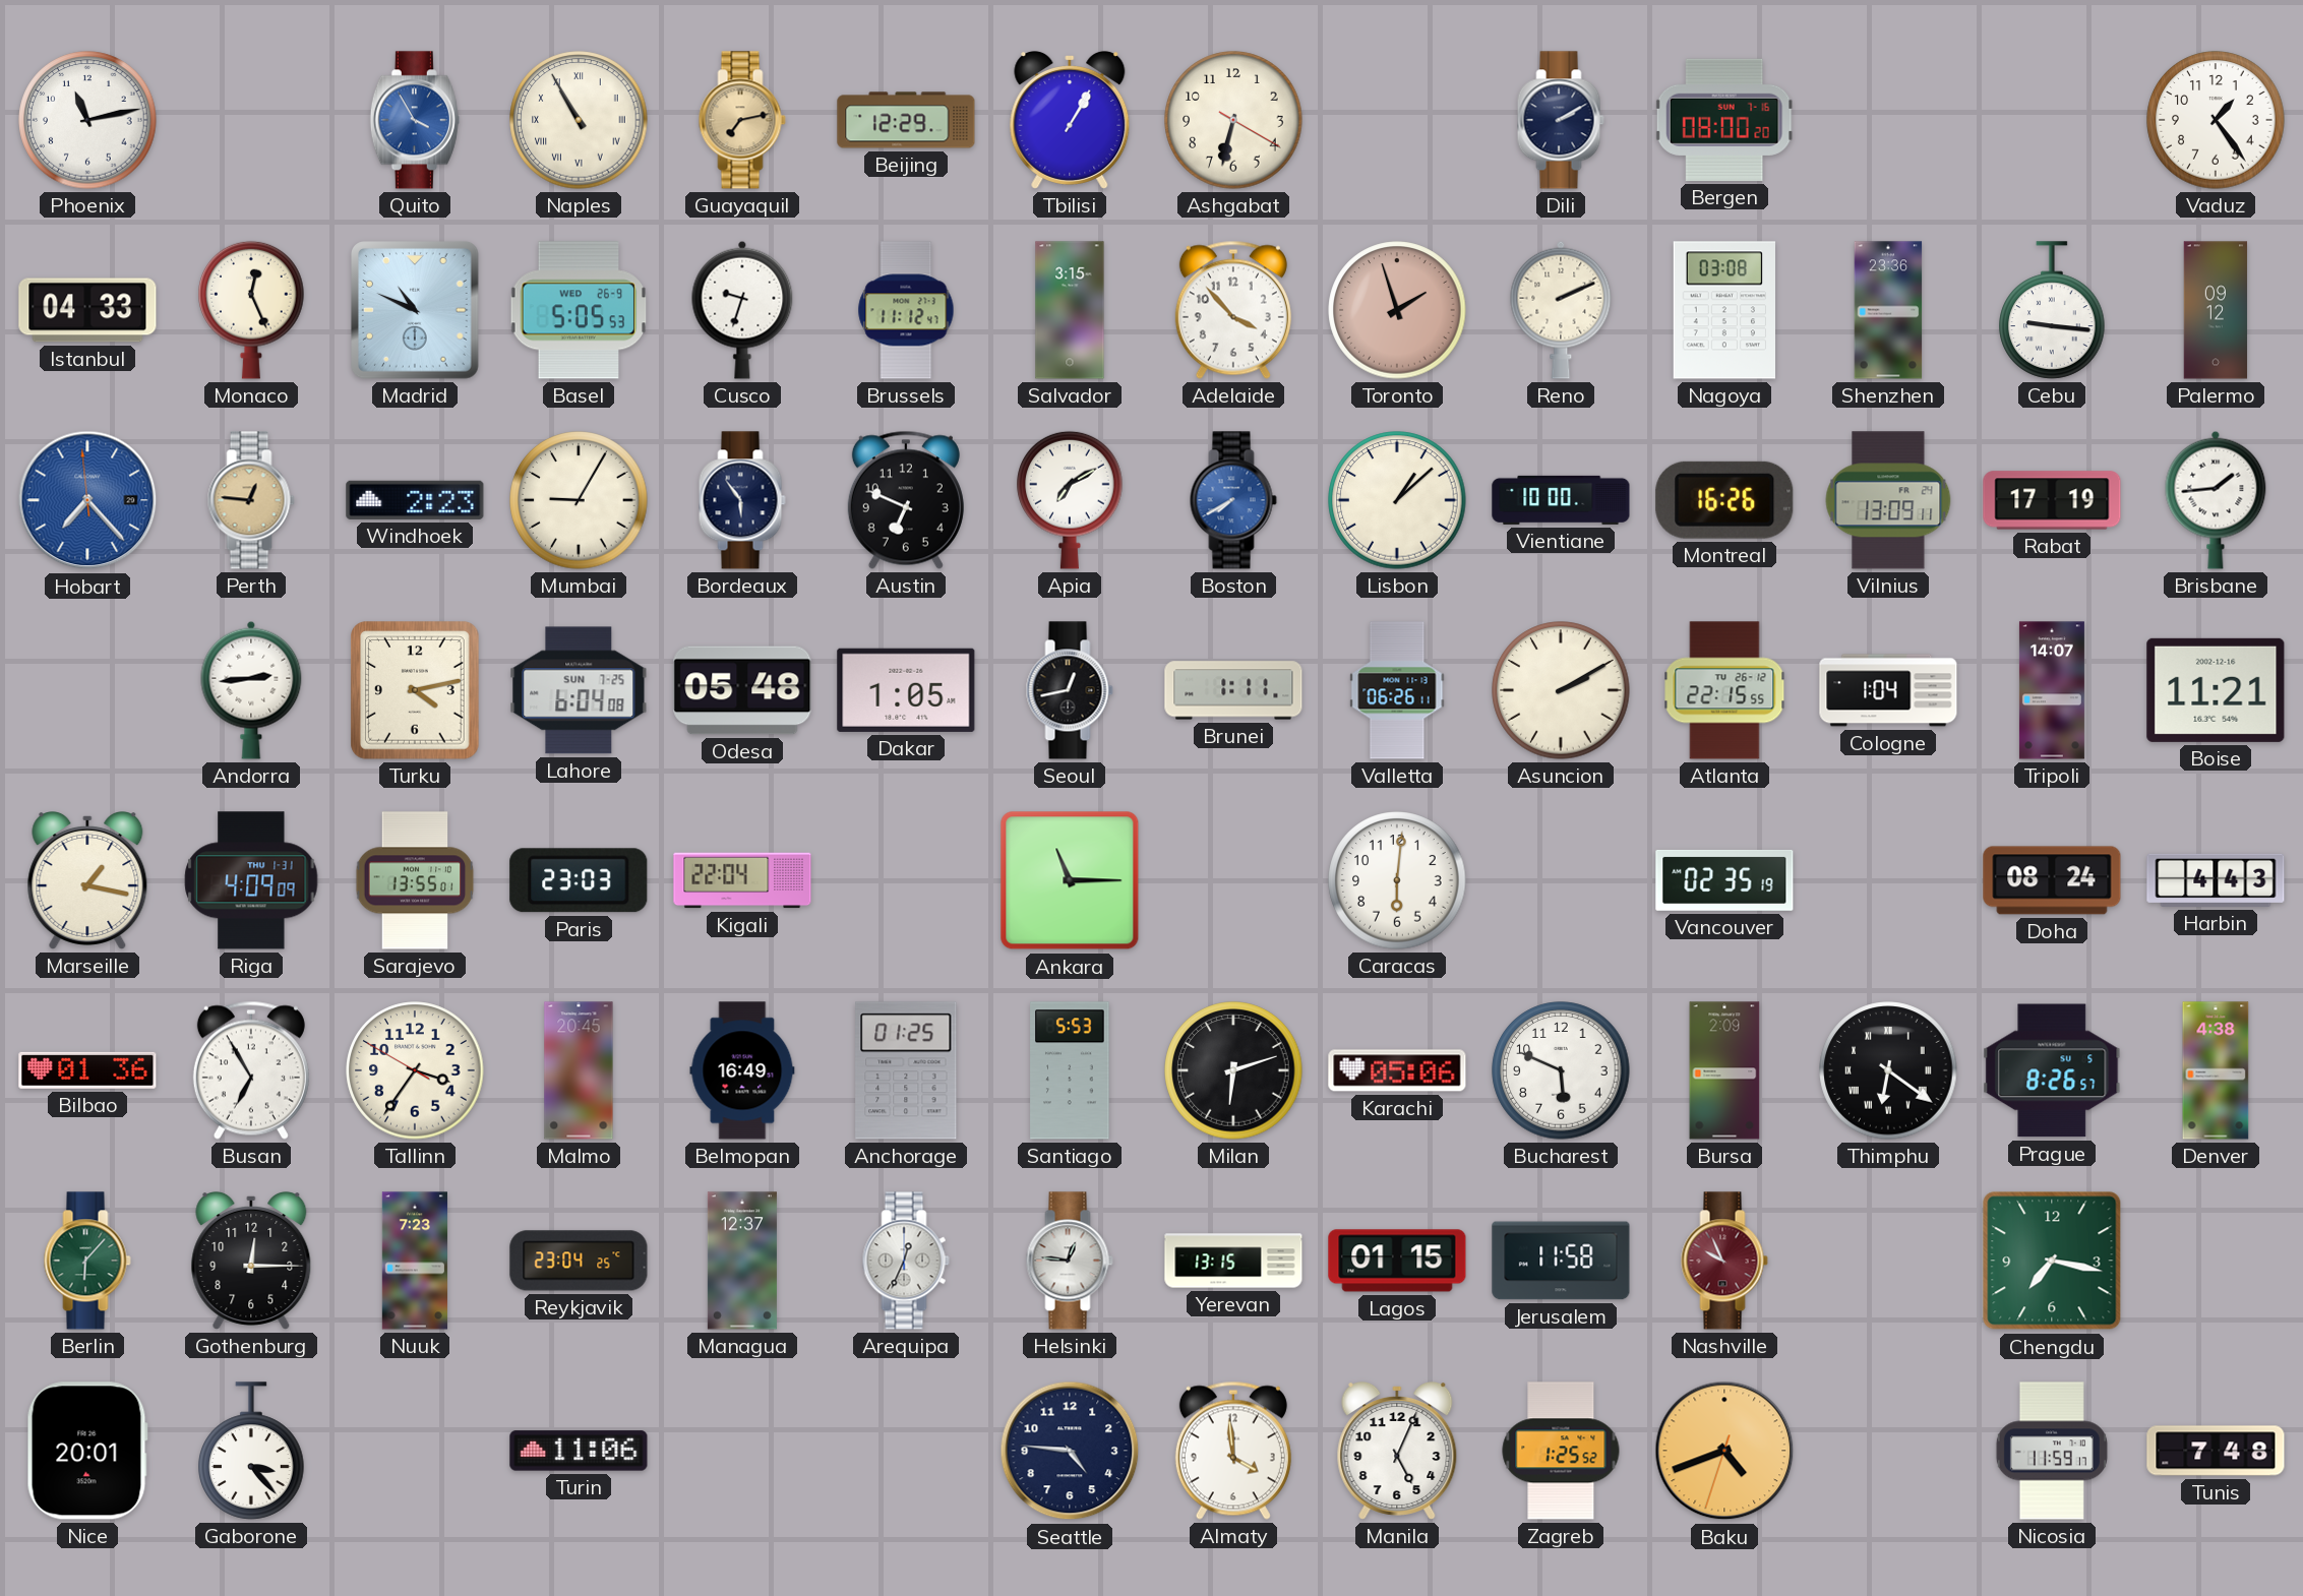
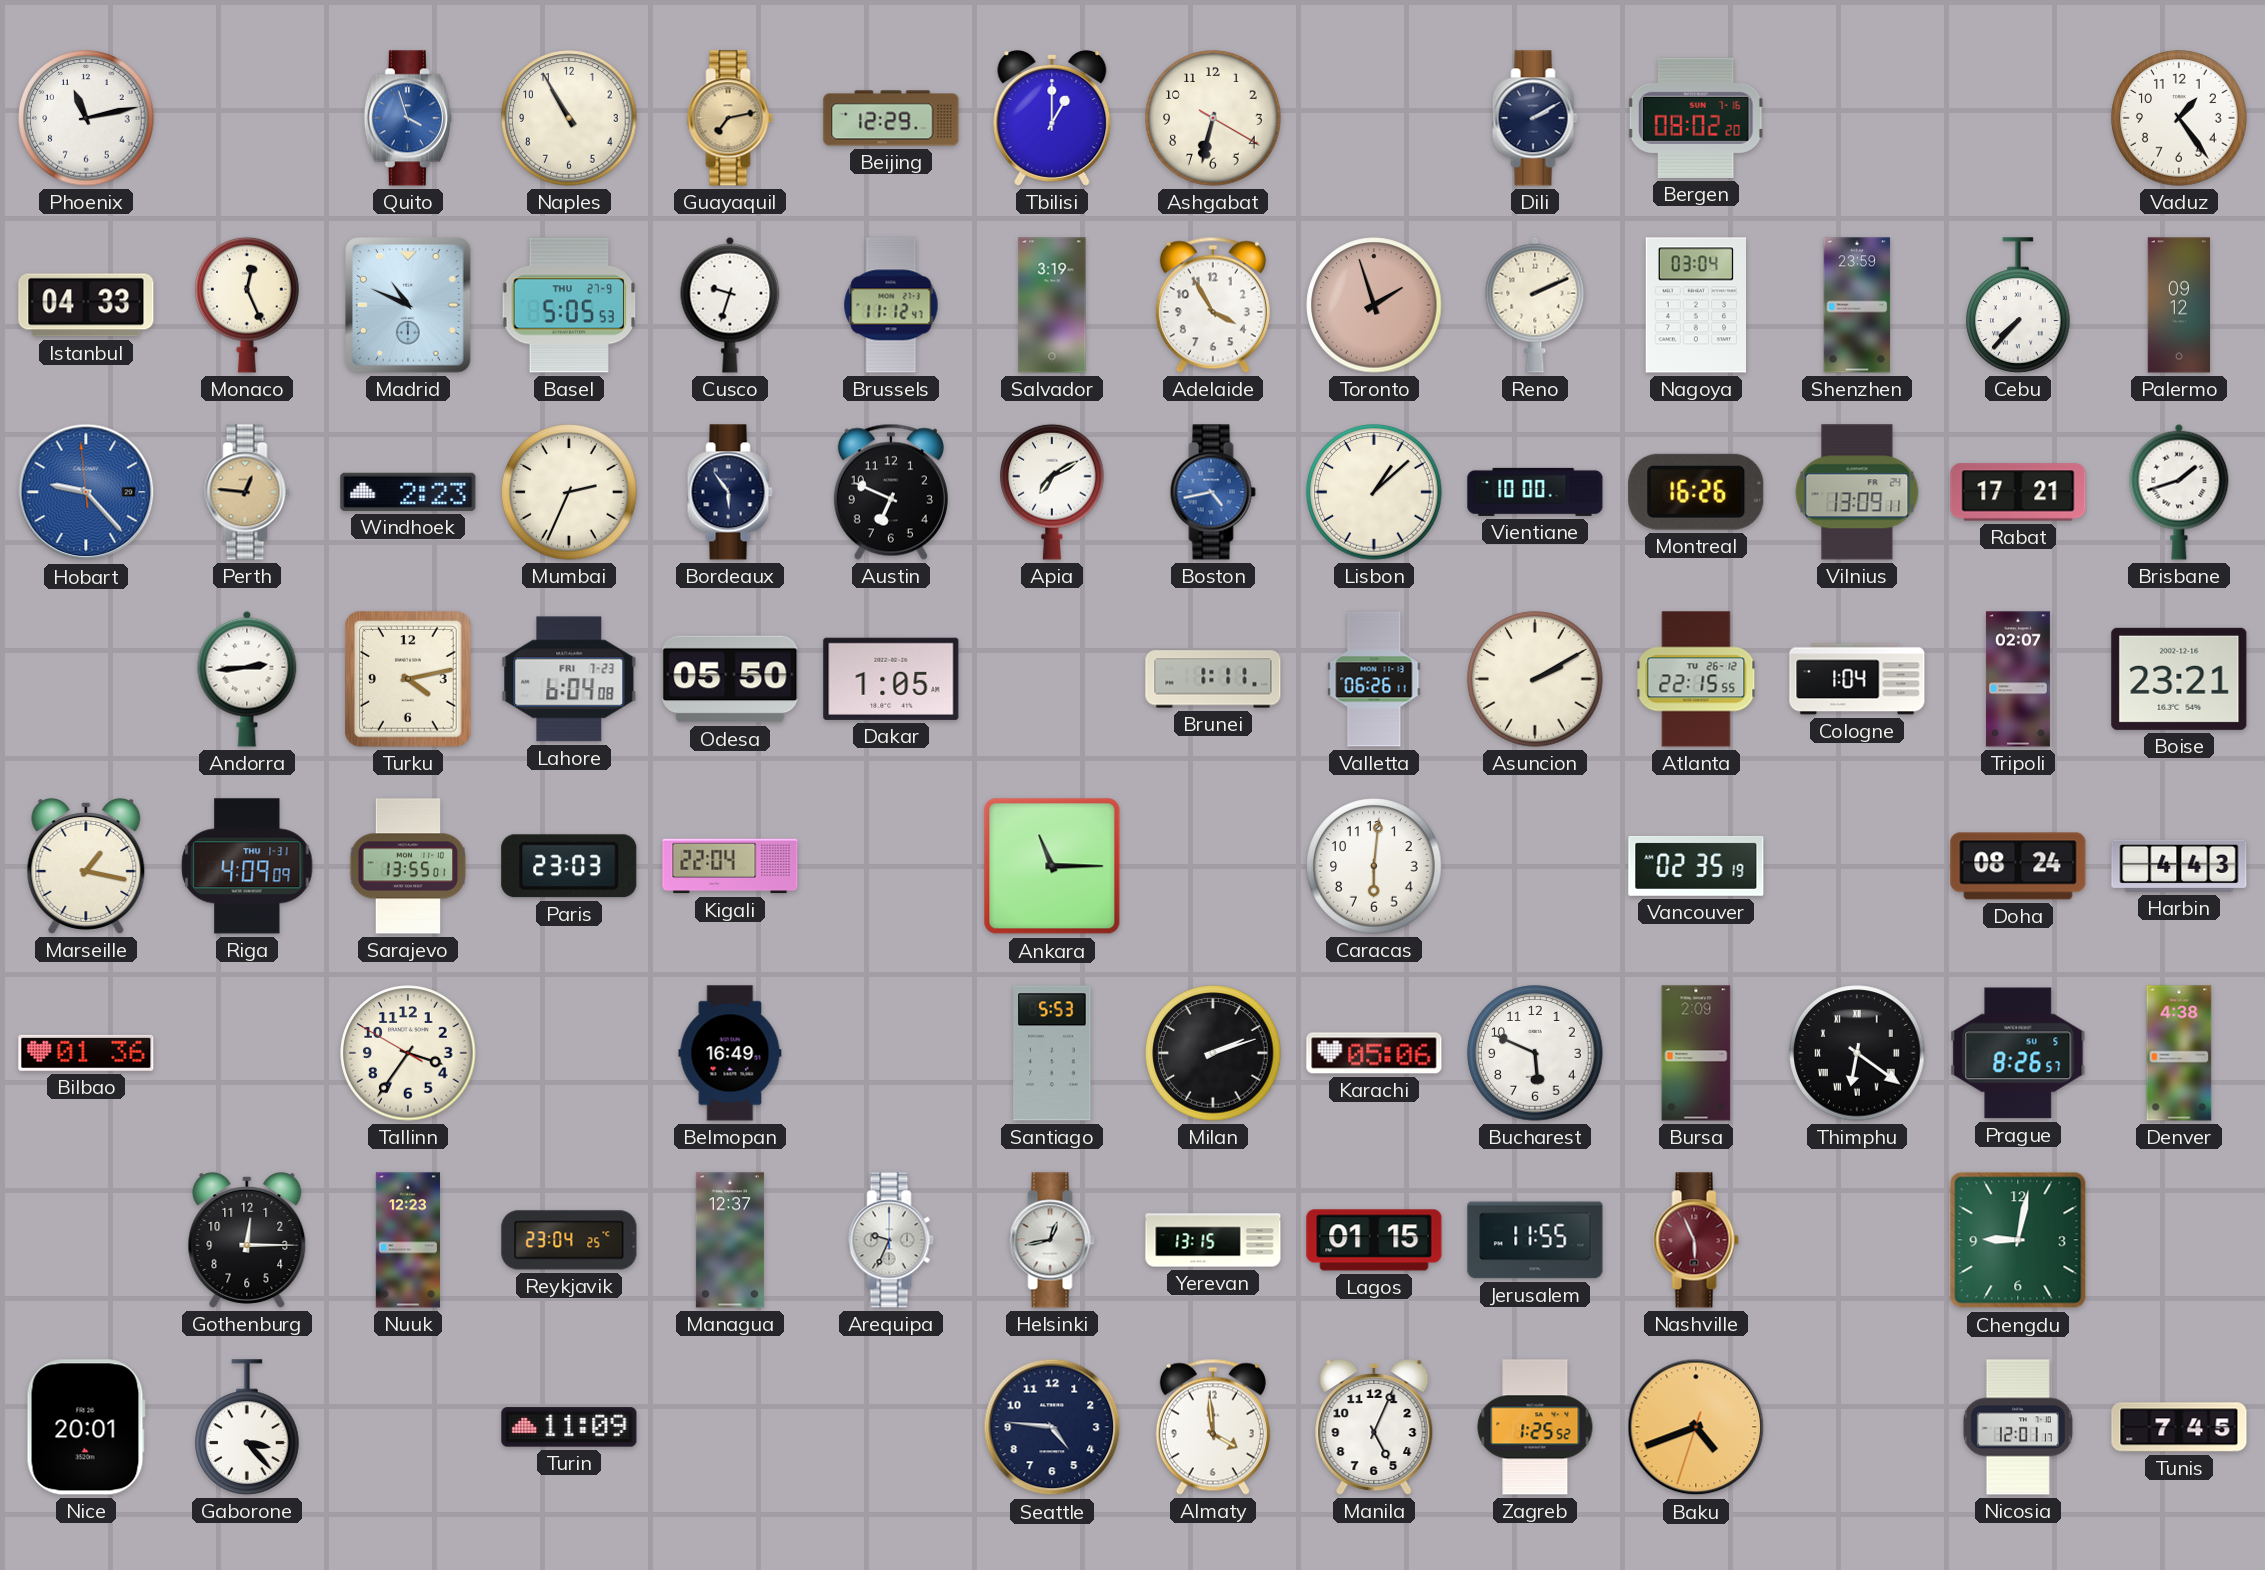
Quito: 3:55 -> 3:57
Naples numerals: Roman -> Arabic
Tbilisi: 1:05 -> 1:00
Bergen: 08:00 -> 08:02
Basel date: WED 26-9 -> THU 27-9
Salvador: 3:15 -> 3:19
Adelaide: 3:53 -> 3:55
Nagoya: 03:08 -> 03:04
Shenzhen: 23:36 -> 23:59
Cebu: 9:16 -> 7:37
Hobart: 7:22 -> 9:22
Mumbai: 9:05 -> 2:34
Boston: 7:40 -> 4:43
Rabat: 17:19 -> 17:21
Brisbane: 1:44 -> 1:42
Lahore date: SUN 7-25 -> FRI 7-23
Odesa: 05:48 -> 05:50
Seoul: 12:43 -> none
Tripoli: 14:07 -> 02:07
Boise: 11:21 -> 23:21
Busan: 6:55 -> none
Malmo: 20:45 -> none
Anchorage: 01:25 -> none
Milan: 6:12 -> 2:12
Berlin: 6:07 -> none
Nuuk: 7:23 -> 12:23
Arequipa: 12:34 -> 9:34
Helsinki: 12:46 -> 12:43
Jerusalem: 11:58 -> 11:55
Nashville: 9:56 -> 5:56
Chengdu: 7:17 -> 9:02
Turin: 11:06 -> 11:09
Nicosia: 11:59 -> 12:01
Tunis: 7:48 -> 7:45
